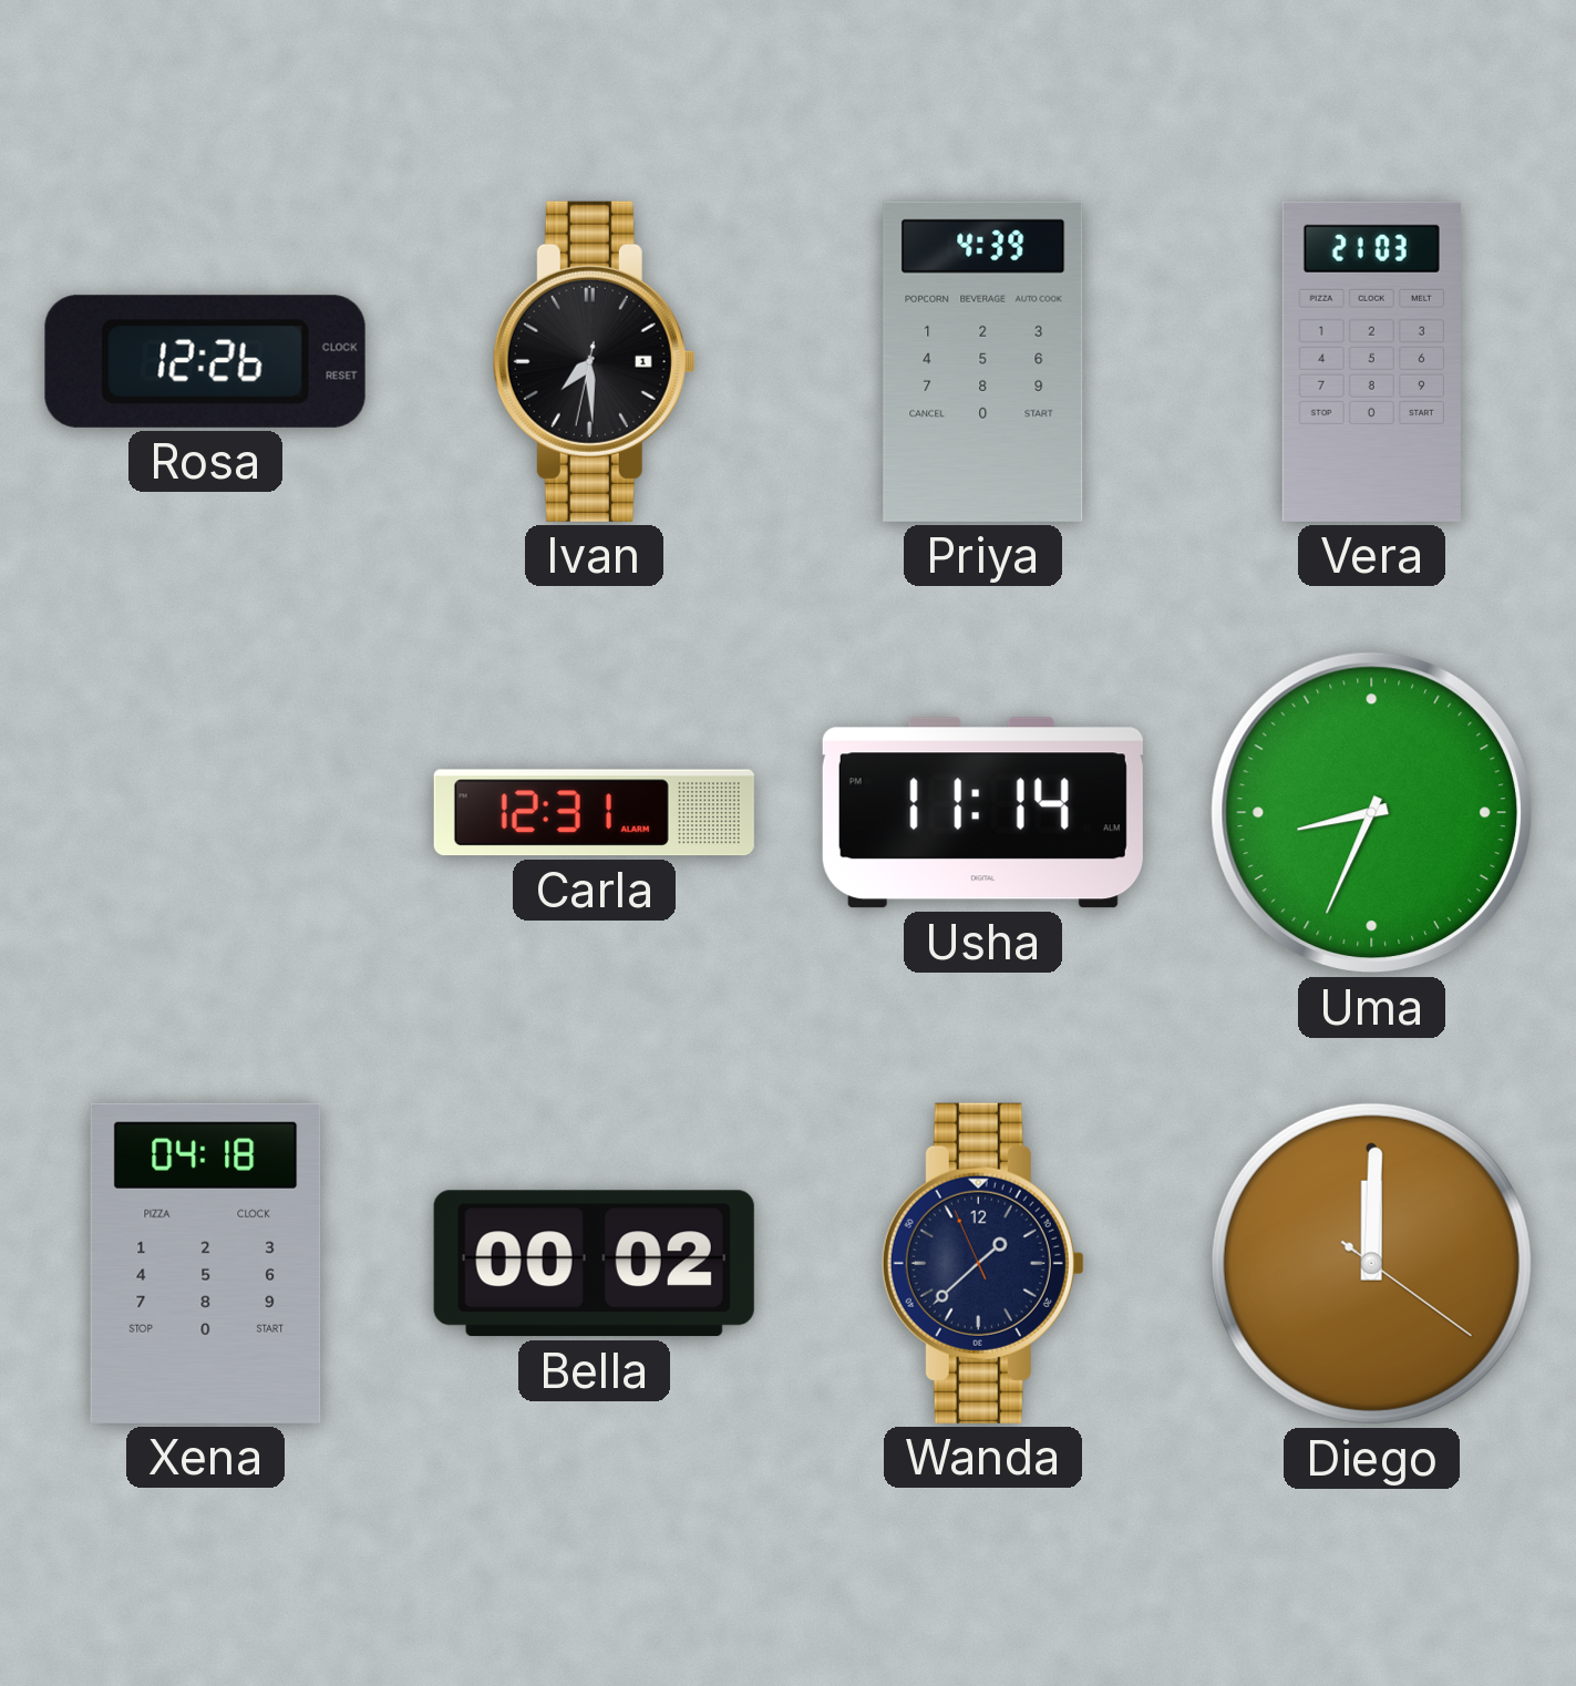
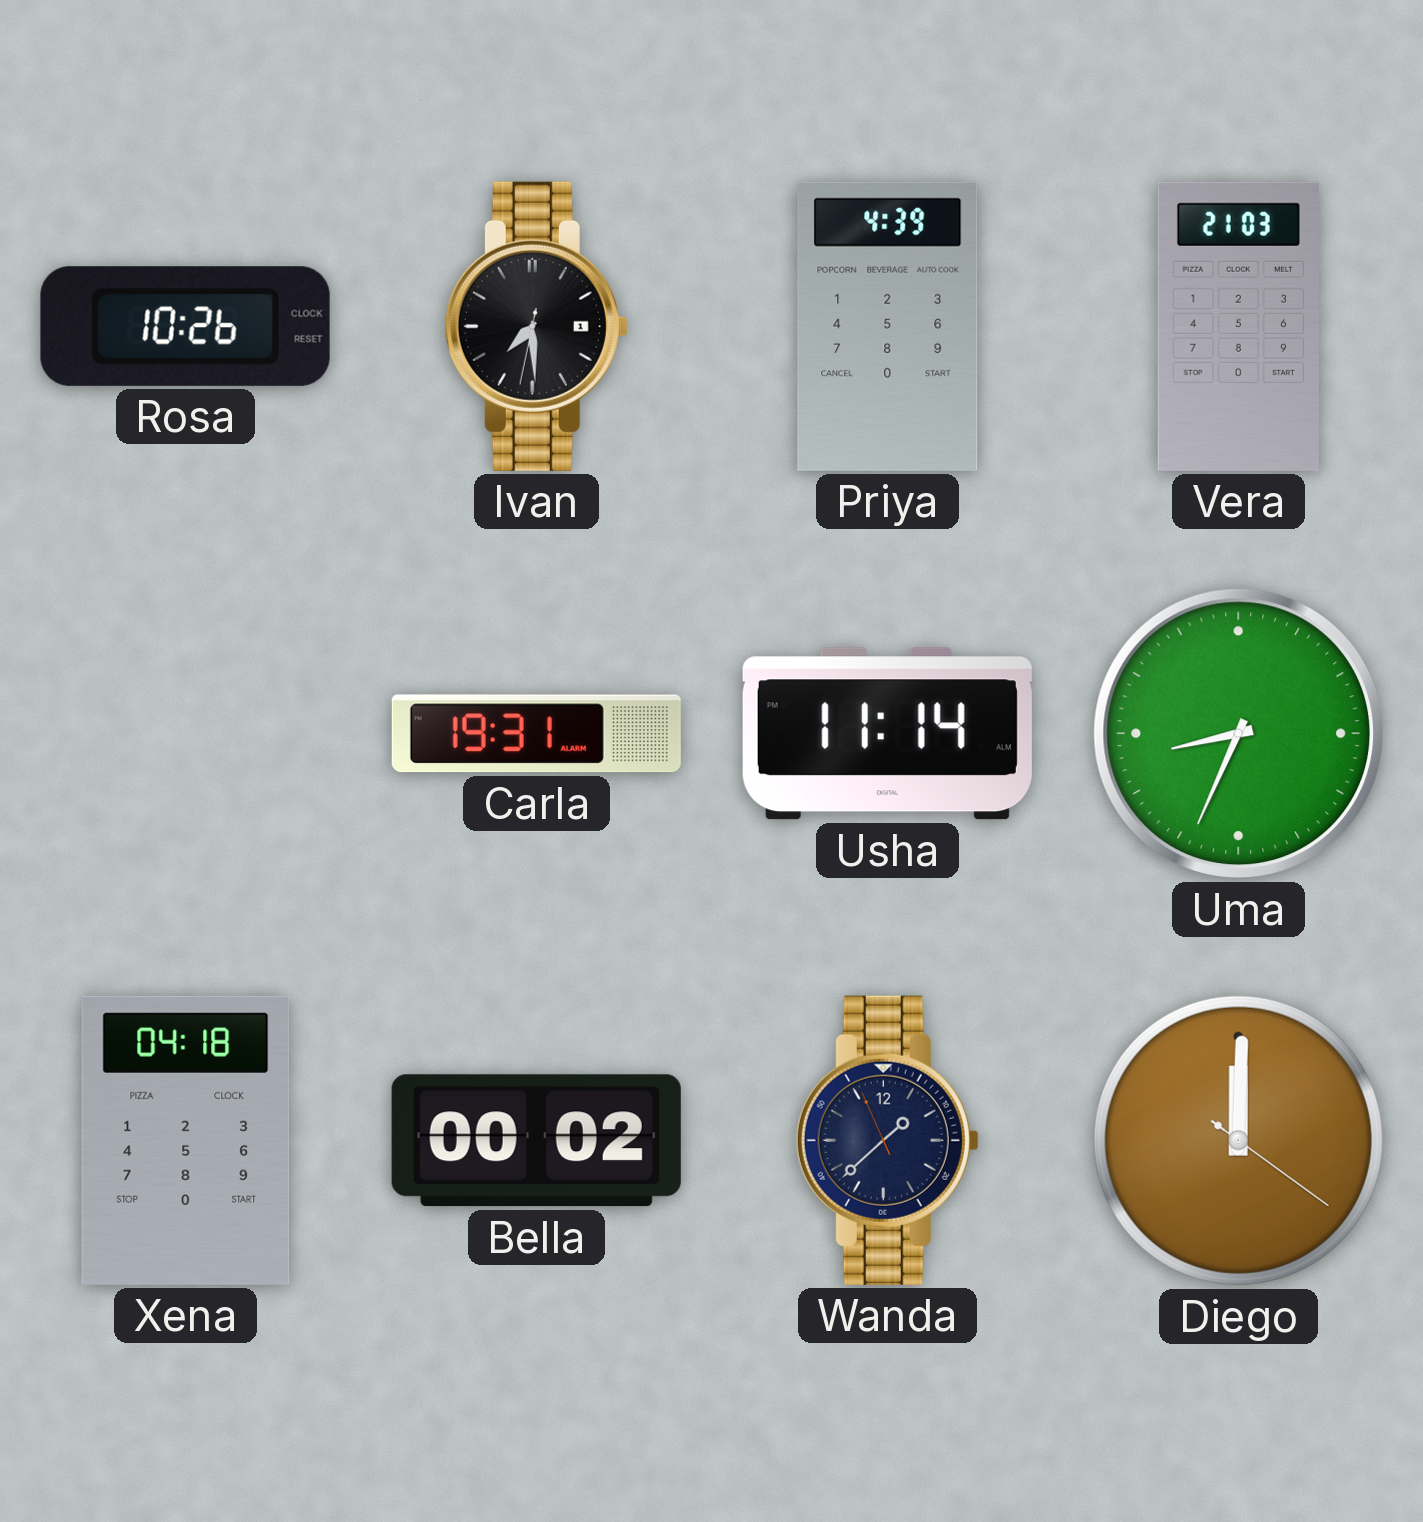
Rosa: 12:26 -> 10:26
Carla: 12:31 -> 19:31
